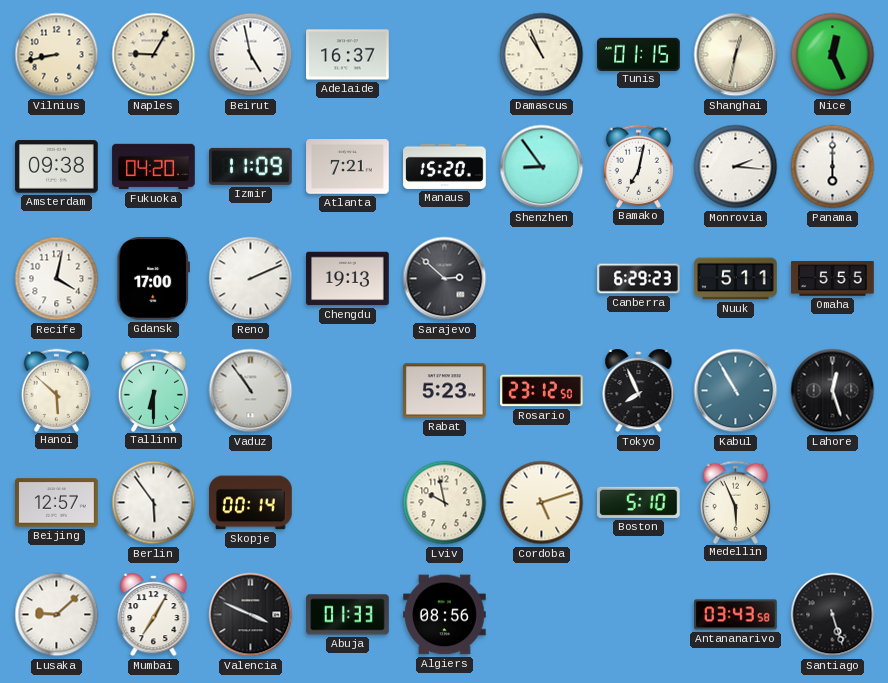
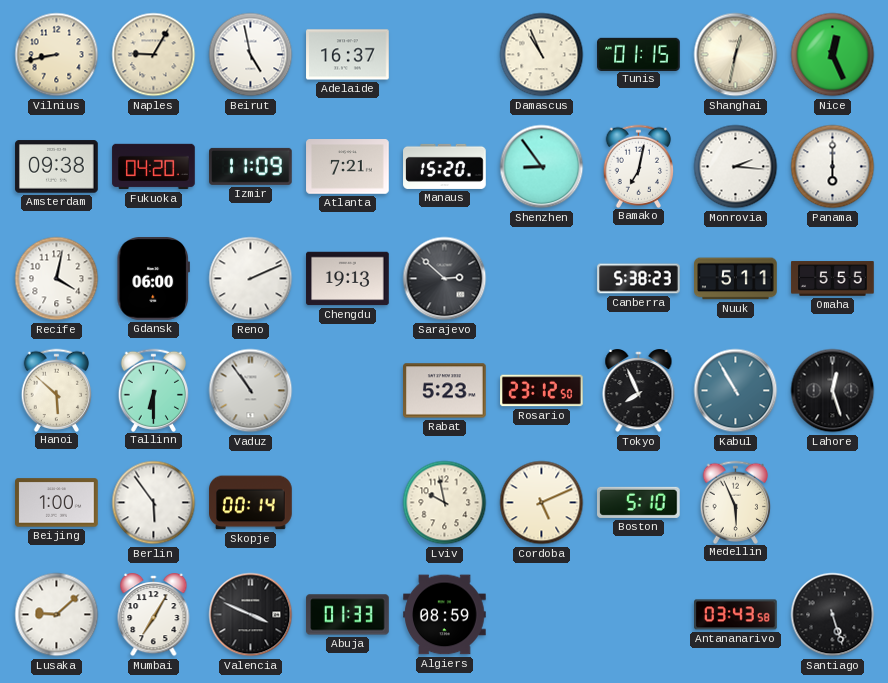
Gdansk: 17:00 -> 06:00
Canberra: 6:29 -> 5:38
Beijing: 12:57 -> 1:00
Cordoba: 5:12 -> 5:11
Algiers: 08:56 -> 08:59
